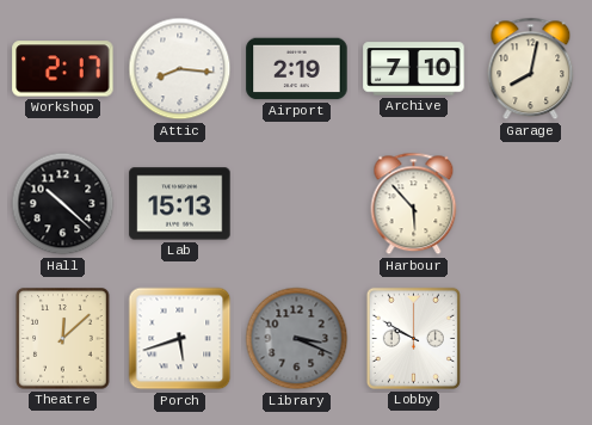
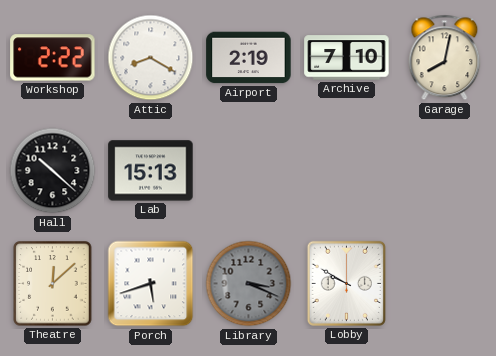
Workshop: 2:17 -> 2:22
Attic: 8:16 -> 8:20
Harbour: 5:53 -> none
